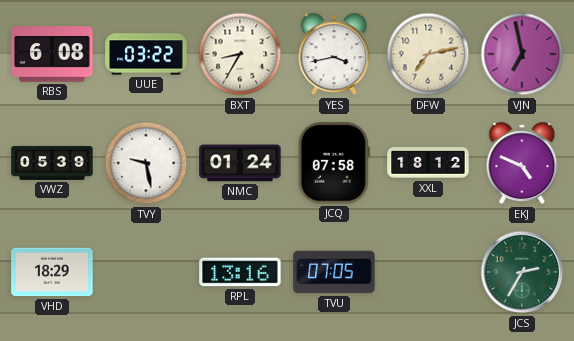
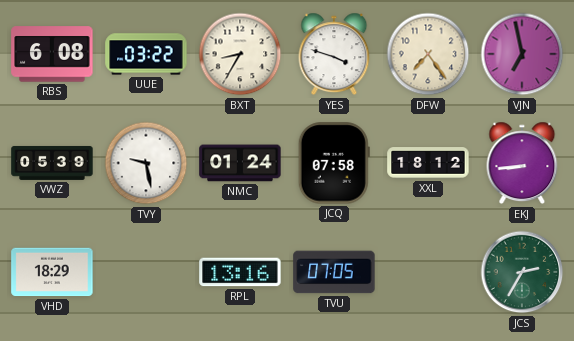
YES: 3:43 -> 3:48
DFW: 7:13 -> 7:24
EKJ: 4:49 -> 8:44
